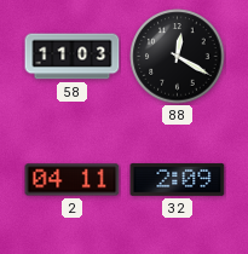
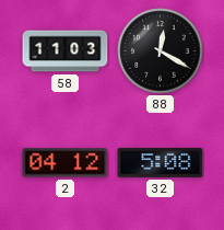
2: 04:11 -> 04:12
32: 2:09 -> 5:08
